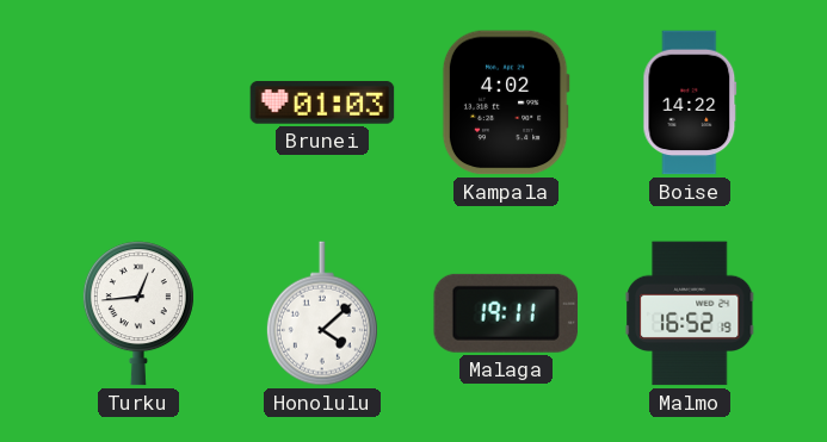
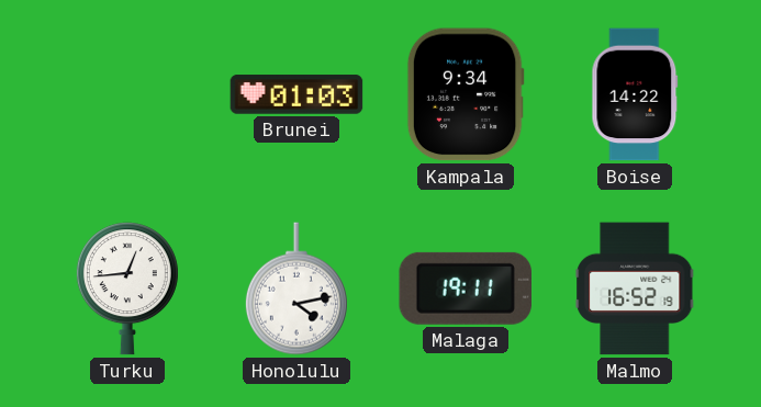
Kampala: 4:02 -> 9:34
Honolulu: 4:08 -> 4:13
